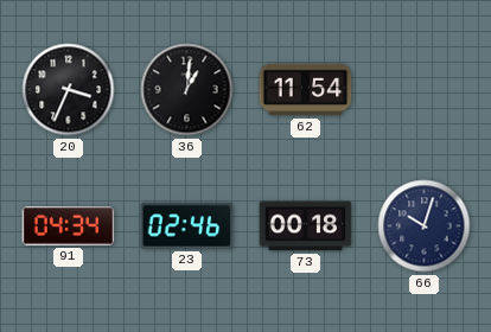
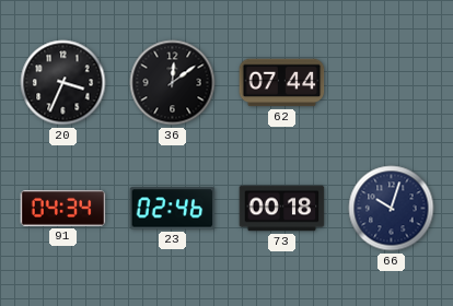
36: 1:01 -> 12:09
62: 11:54 -> 07:44
